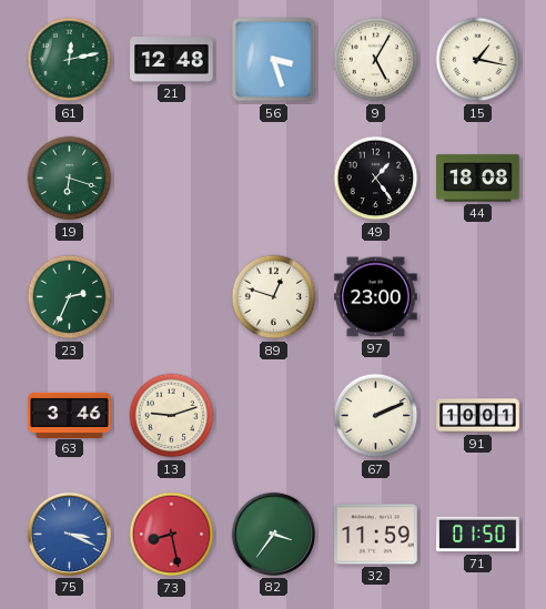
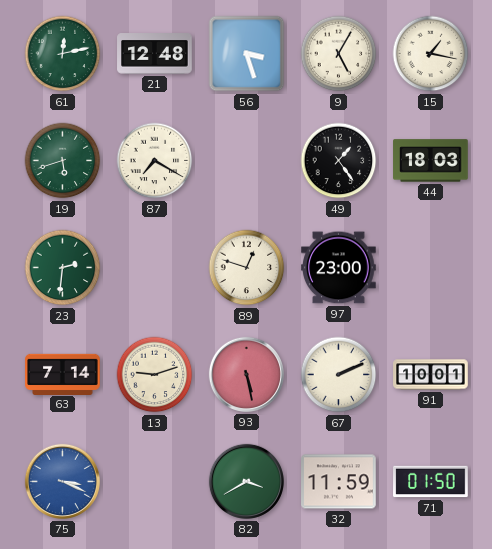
19: 6:18 -> 5:42
87: none -> 7:20
44: 18:08 -> 18:03
23: 2:34 -> 2:31
63: 3:46 -> 7:14
93: none -> 5:28
73: 8:28 -> none
82: 3:36 -> 3:40
